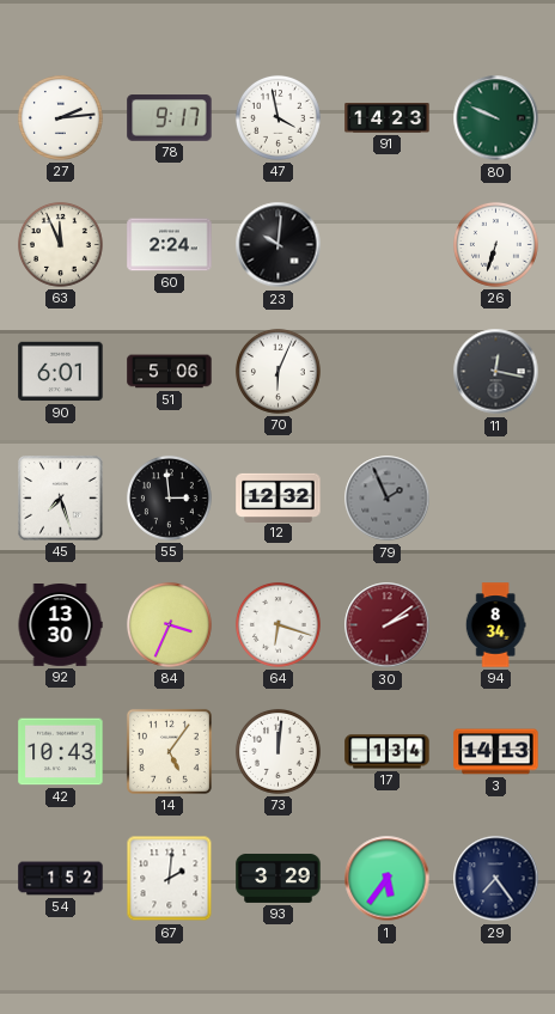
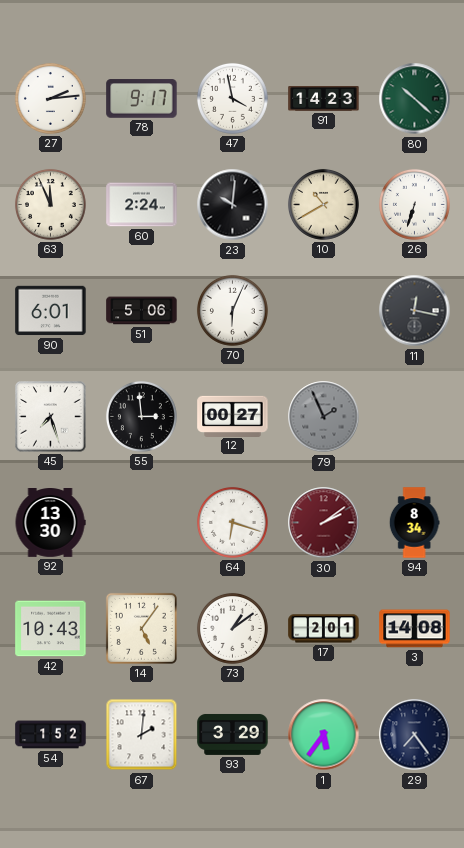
80: 9:49 -> 10:22
10: none -> 10:40
12: 12:32 -> 00:27
84: 3:34 -> none
73: 12:01 -> 1:09
17: 1:34 -> 2:01
3: 14:13 -> 14:08
